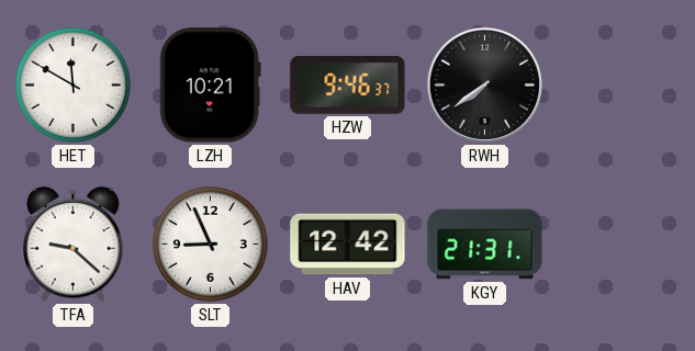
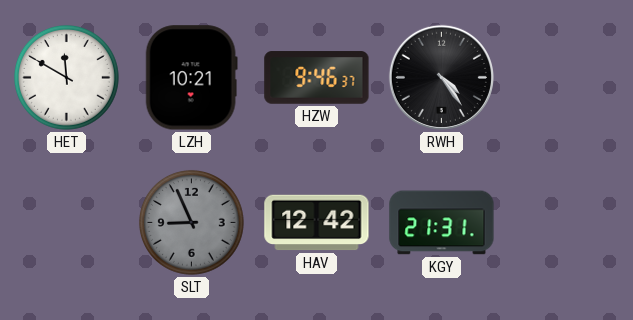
RWH: 7:39 -> 4:24
TFA: 9:22 -> none
SLT dial: white -> grey
